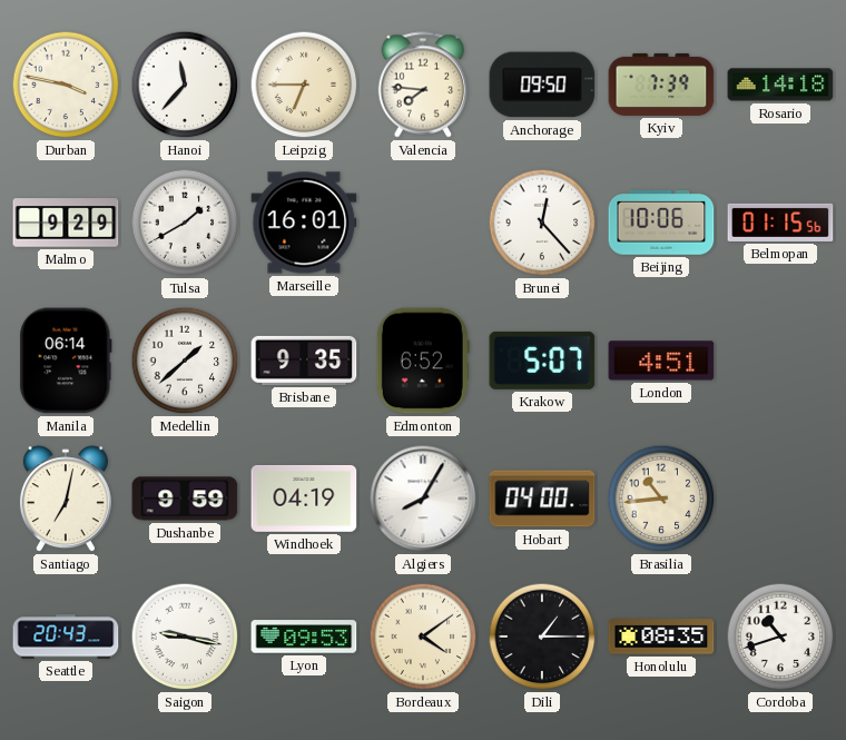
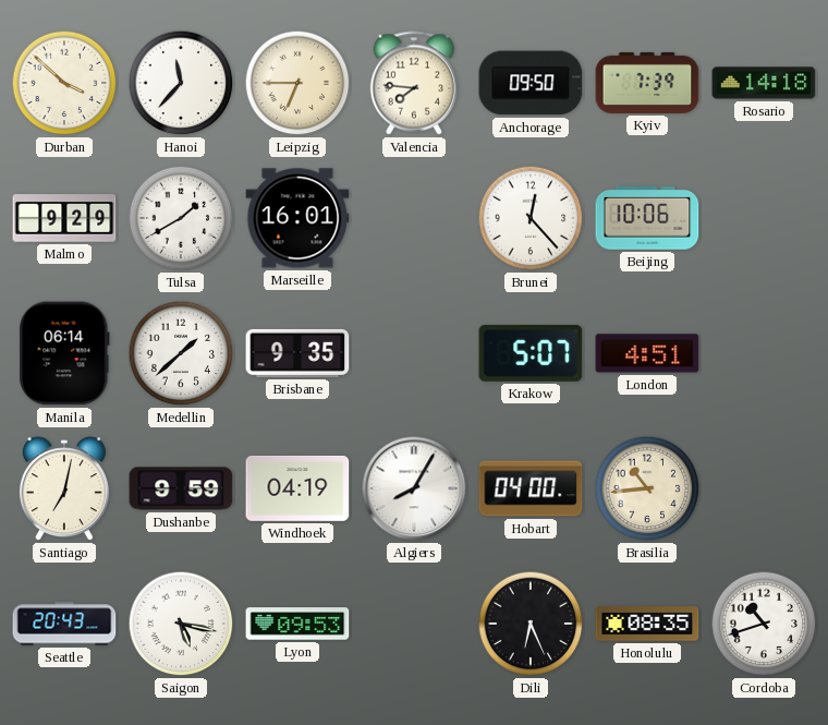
Durban: 3:47 -> 3:52
Belmopan: 01:15 -> none
Edmonton: 6:52 -> none
Saigon: 9:17 -> 5:17
Bordeaux: 4:09 -> none
Dili: 1:15 -> 6:26
